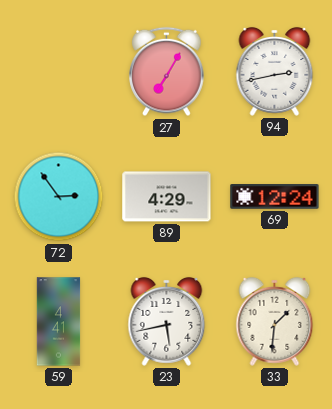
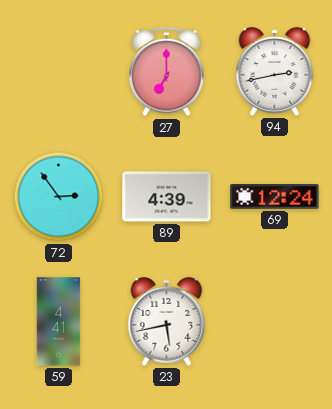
27: 7:05 -> 7:00
89: 4:29 -> 4:39
33: 1:31 -> none
